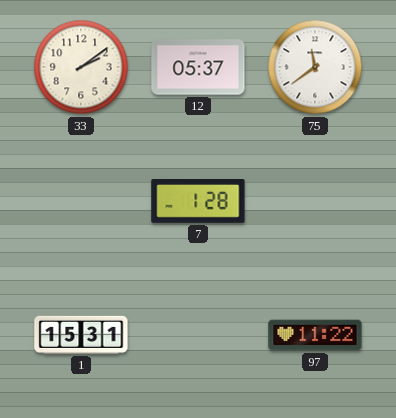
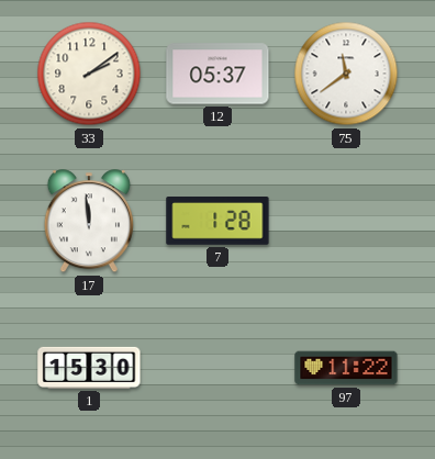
17: none -> 11:59
1: 15:31 -> 15:30
